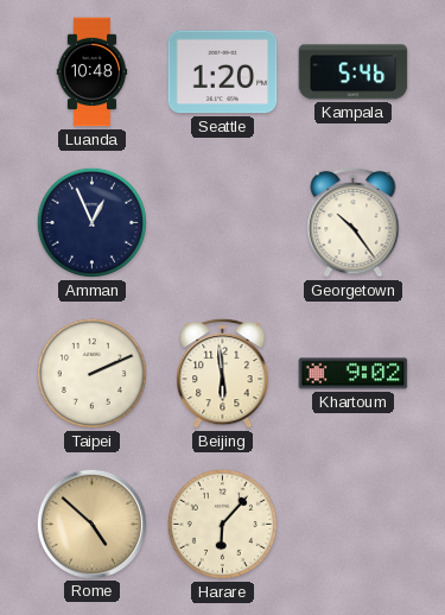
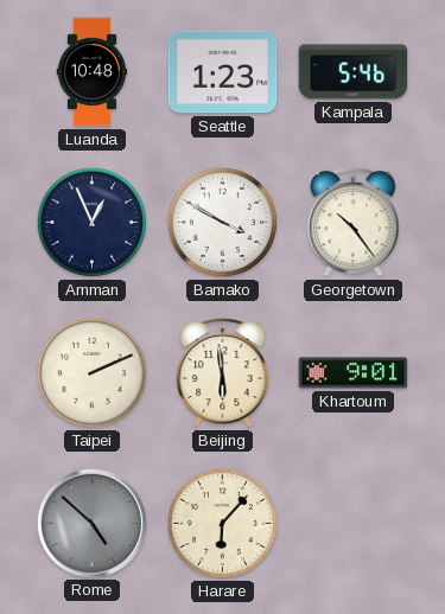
Seattle: 1:20 -> 1:23
Bamako: none -> 3:50
Khartoum: 9:02 -> 9:01
Rome dial: champagne -> grey
